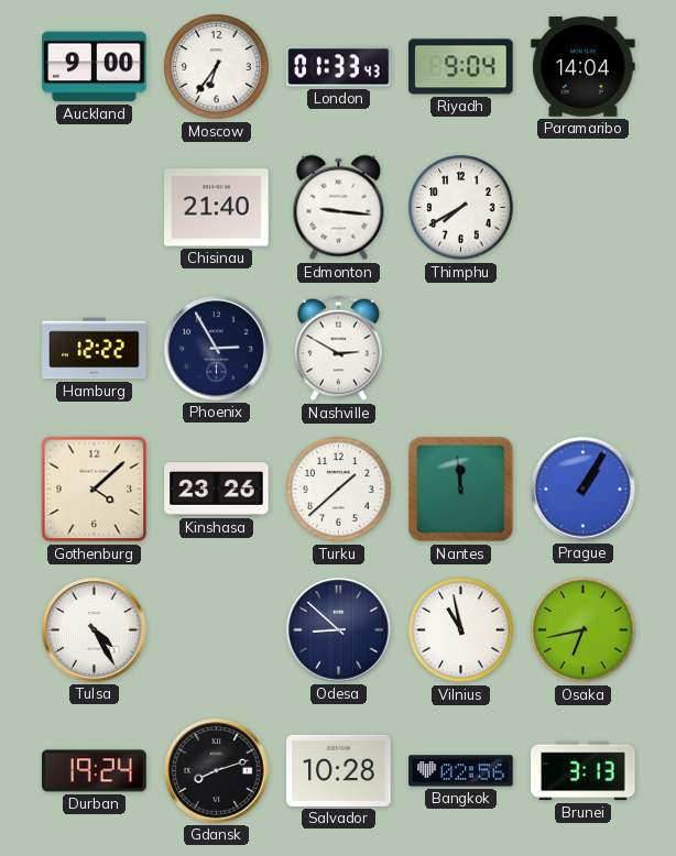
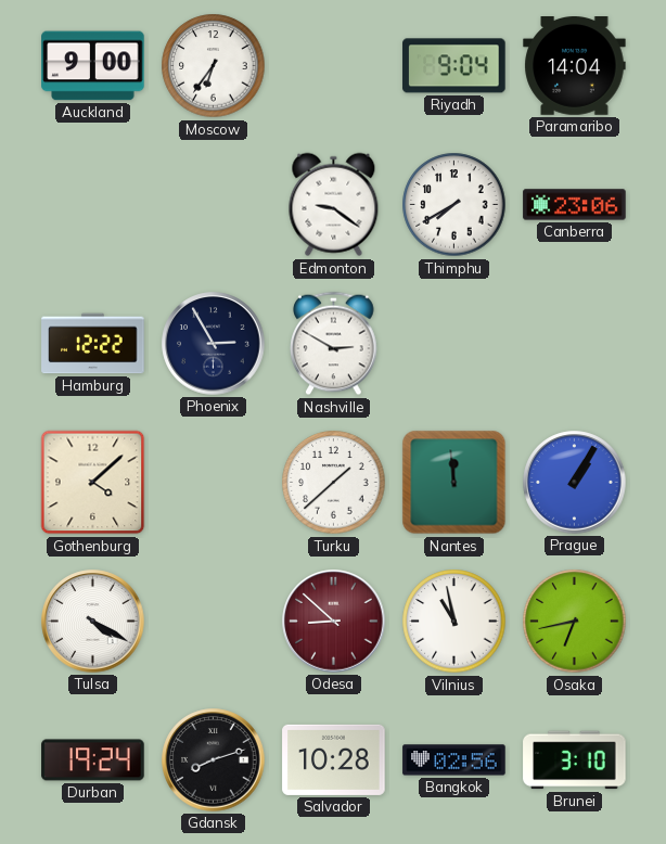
London: 01:33 -> none
Chisinau: 21:40 -> none
Edmonton: 9:16 -> 9:21
Canberra: none -> 23:06
Kinshasa: 23:26 -> none
Tulsa: 4:25 -> 4:20
Odesa dial: navy -> burgundy
Brunei: 3:13 -> 3:10
